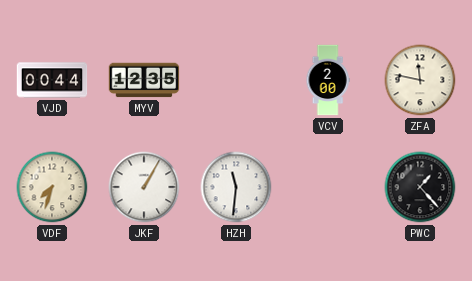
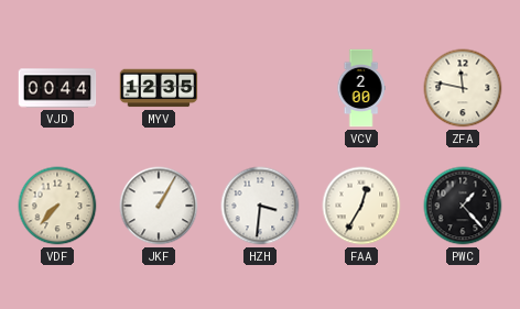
VDF: 7:33 -> 7:37
HZH: 11:31 -> 3:31
FAA: none -> 12:35
